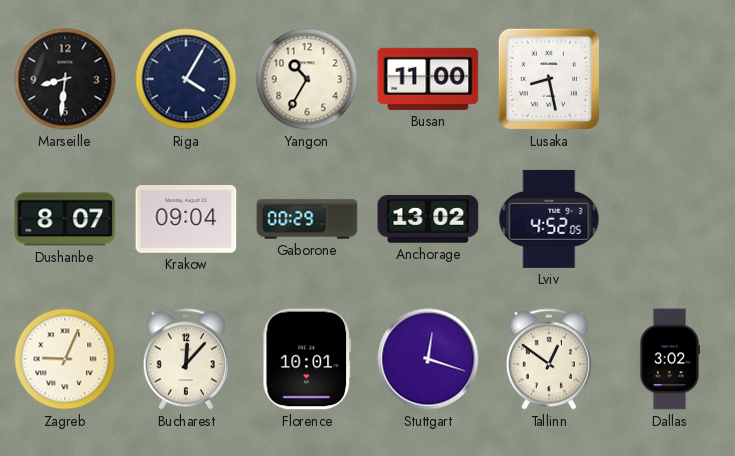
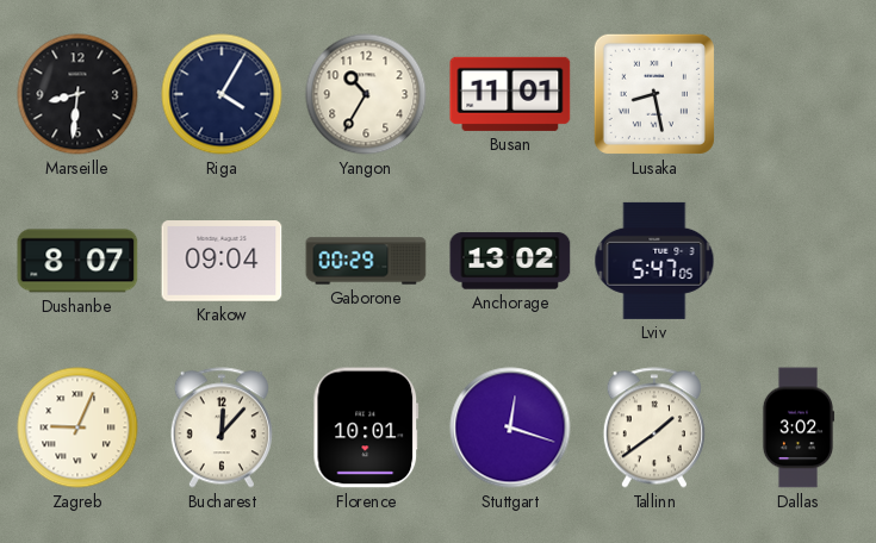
Busan: 11:00 -> 11:01
Lviv: 4:52 -> 5:47
Tallinn: 12:51 -> 1:39
